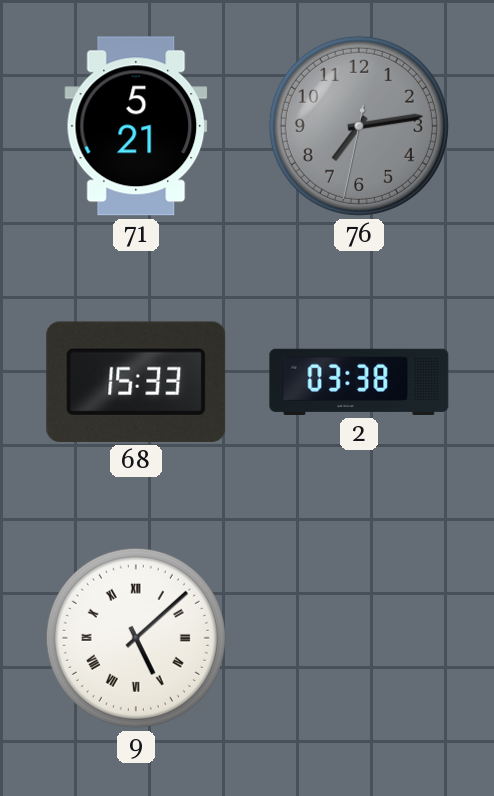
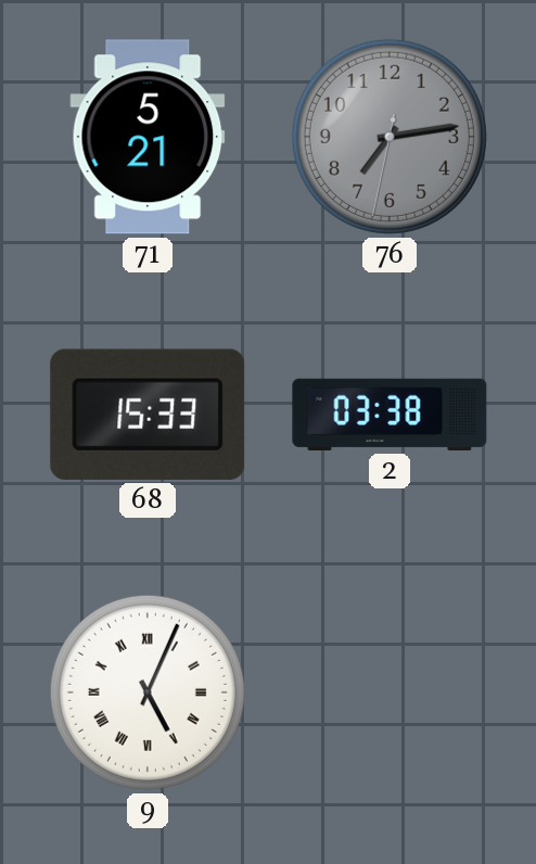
9: 5:08 -> 5:04
